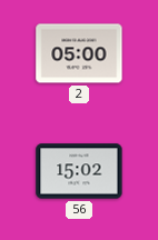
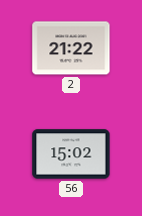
2: 05:00 -> 21:22
